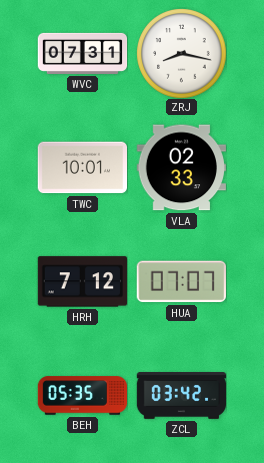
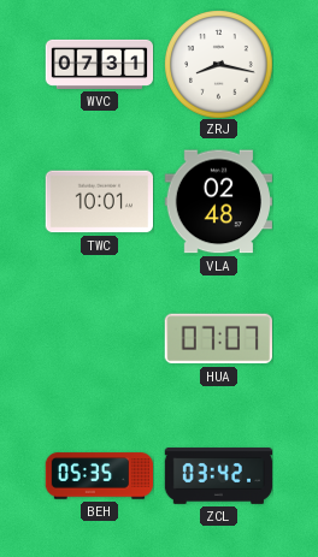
VLA: 02:33 -> 02:48
HRH: 7:12 -> none
